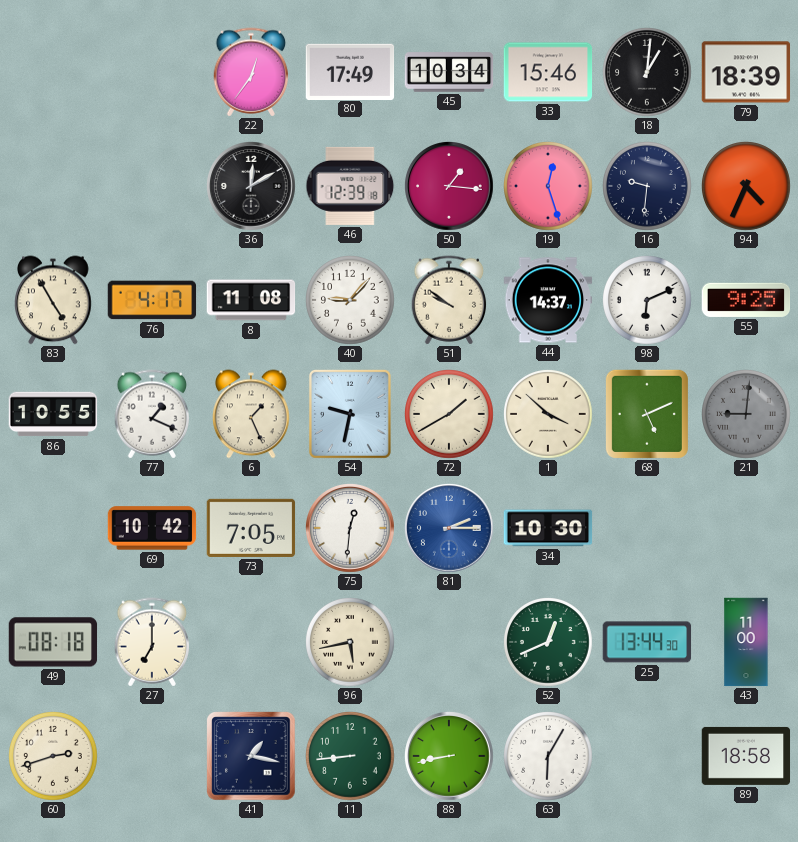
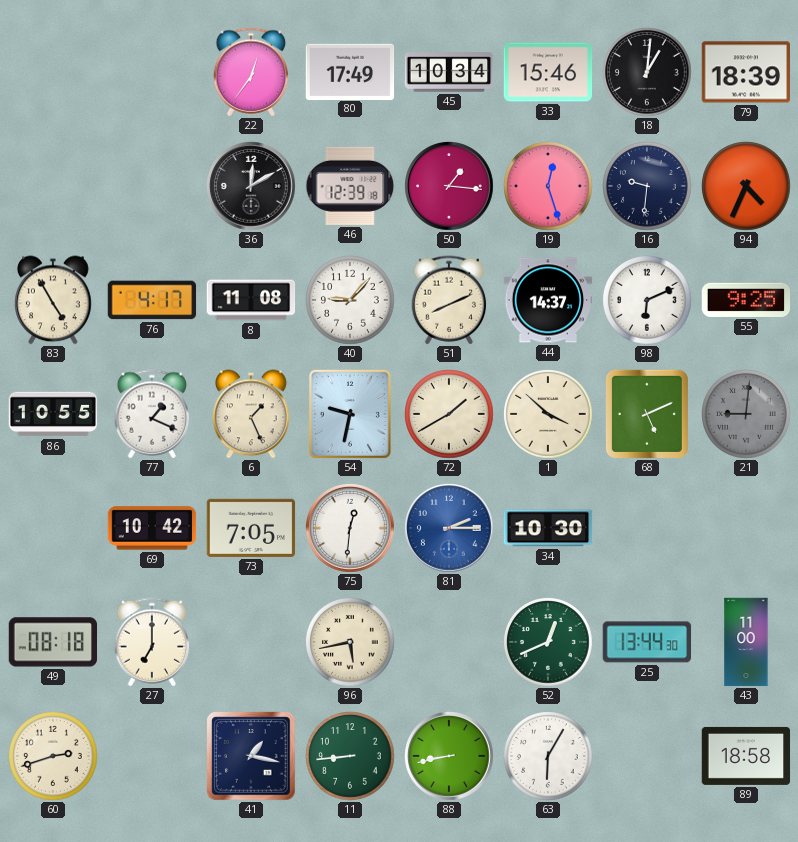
51: 9:51 -> 8:11
